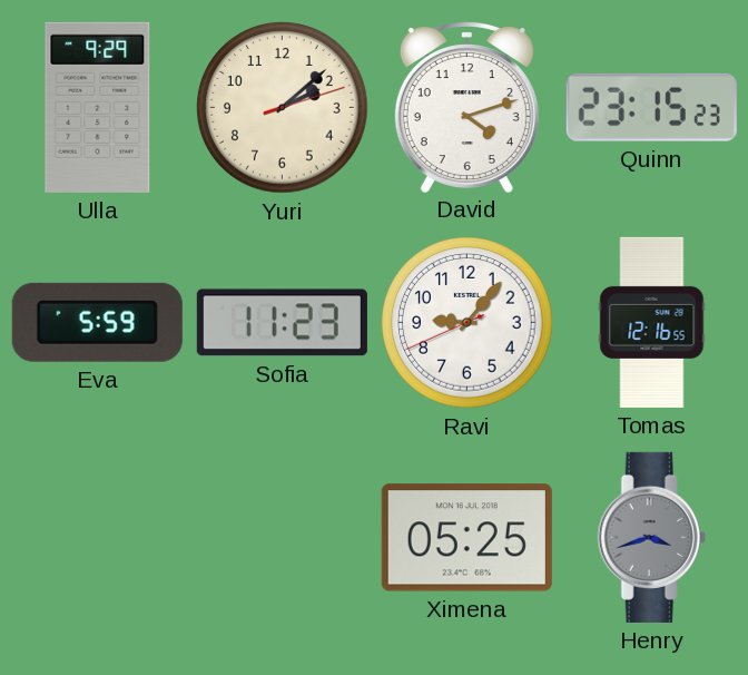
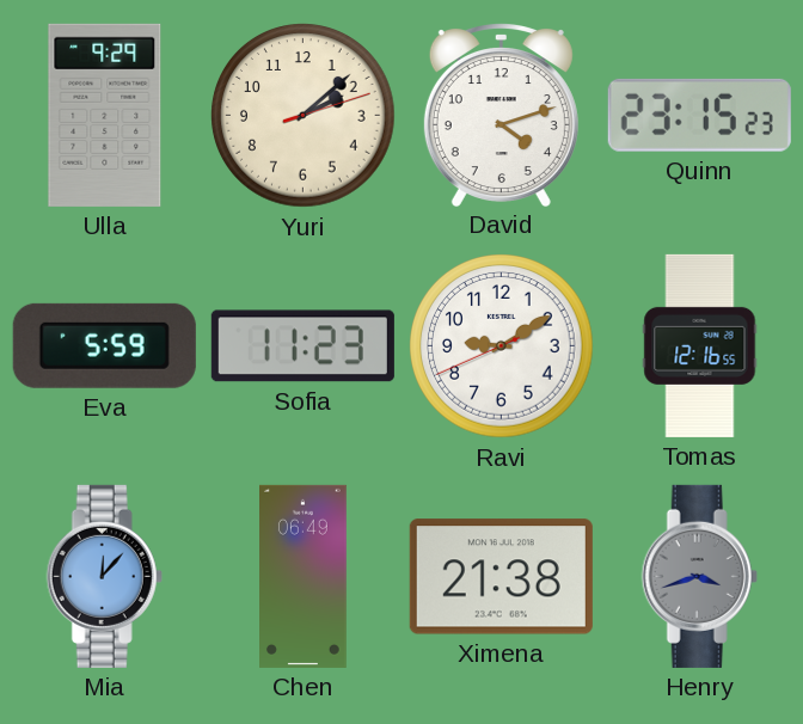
Ravi: 9:06 -> 9:09
Mia: none -> 12:07
Chen: none -> 06:49
Ximena: 05:25 -> 21:38
